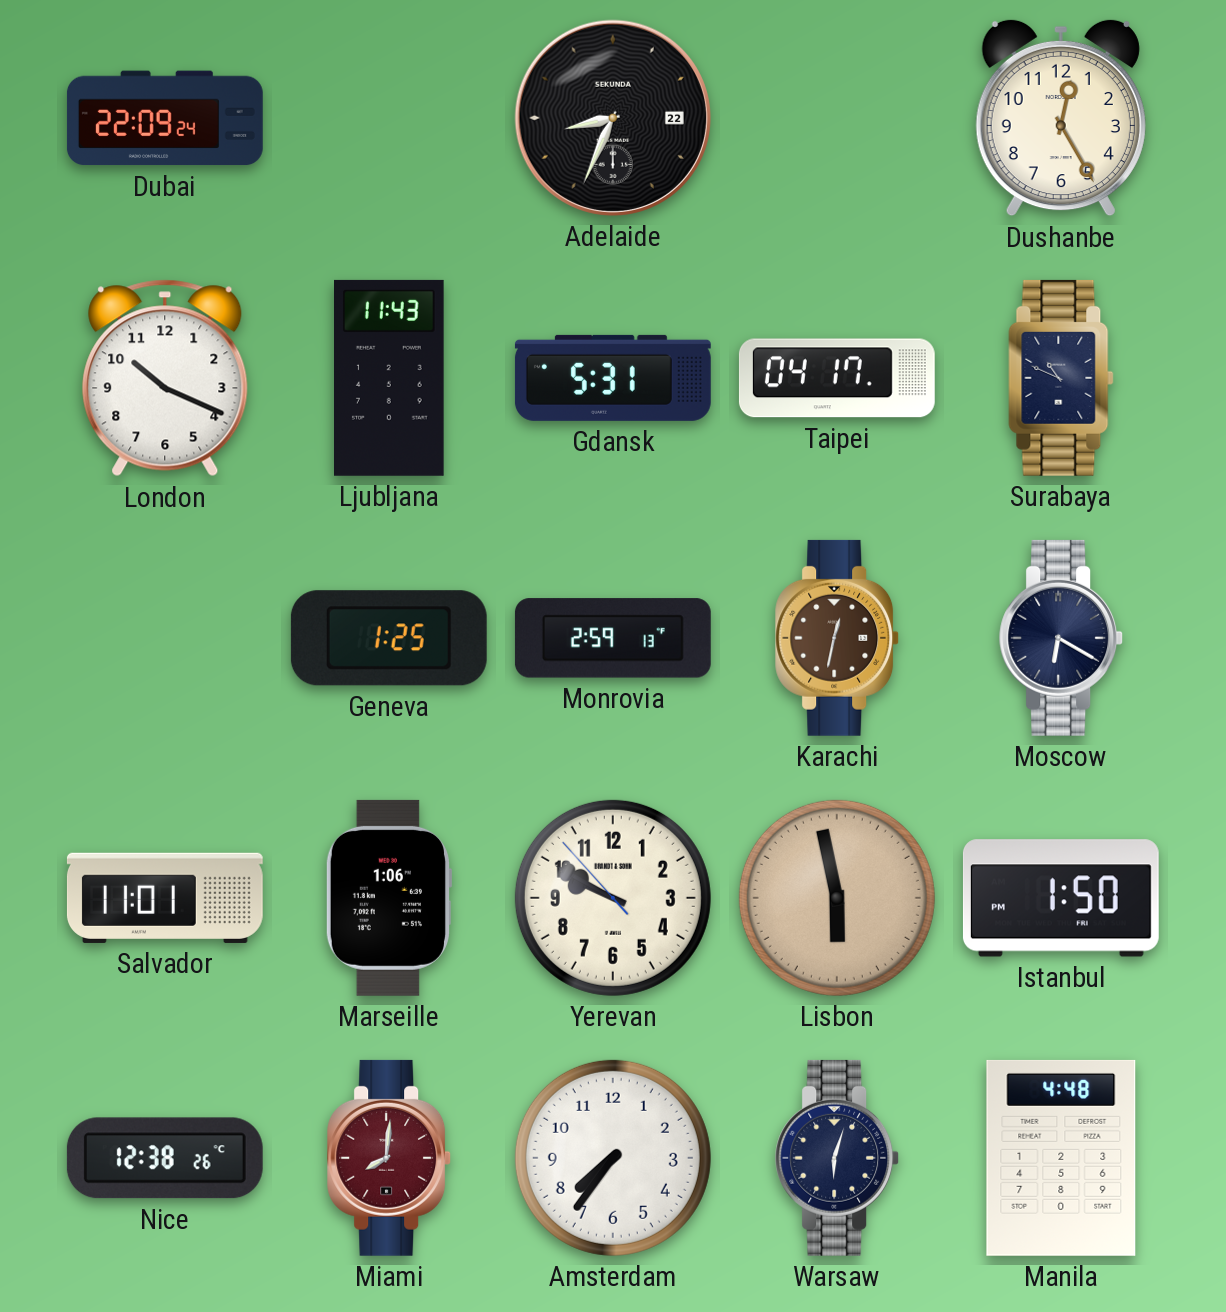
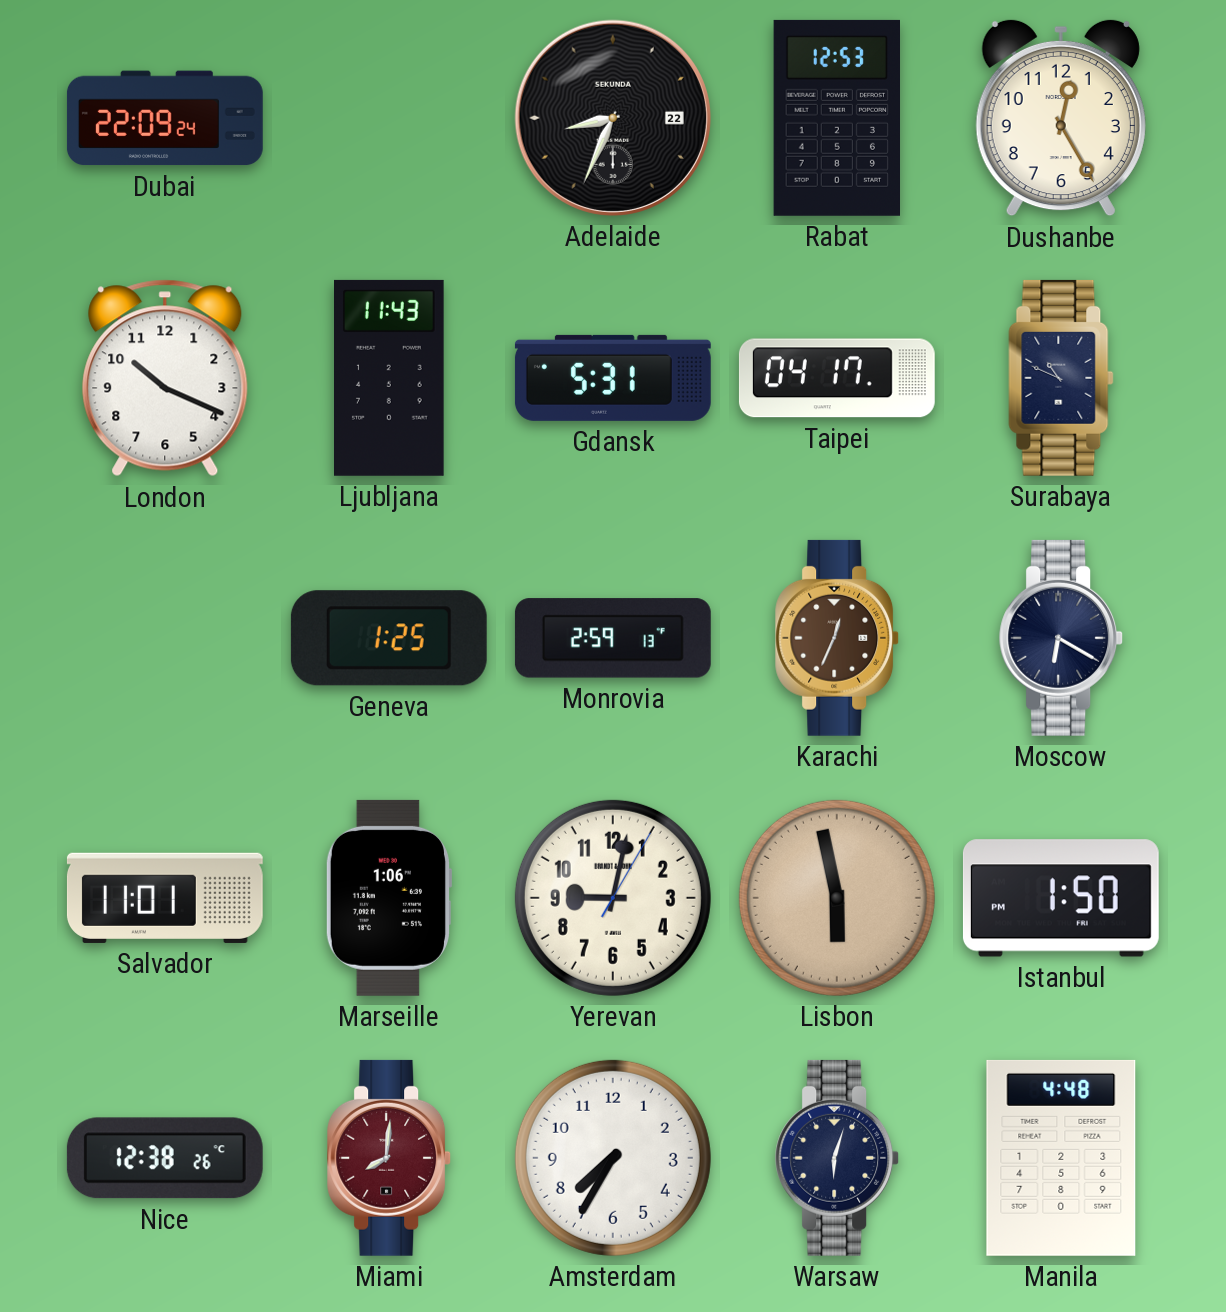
Rabat: none -> 12:53
Karachi: 12:32 -> 12:34
Yerevan: 9:49 -> 9:02
Amsterdam: 7:36 -> 7:35
